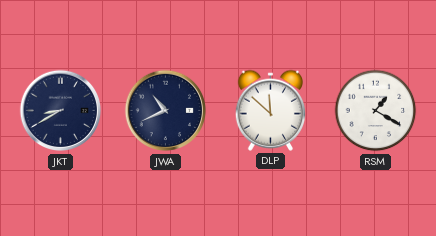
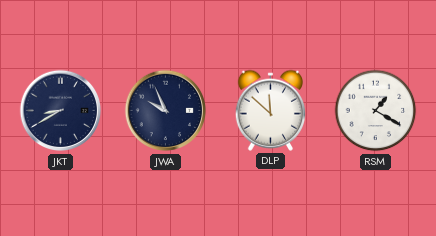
JWA: 10:41 -> 9:56
